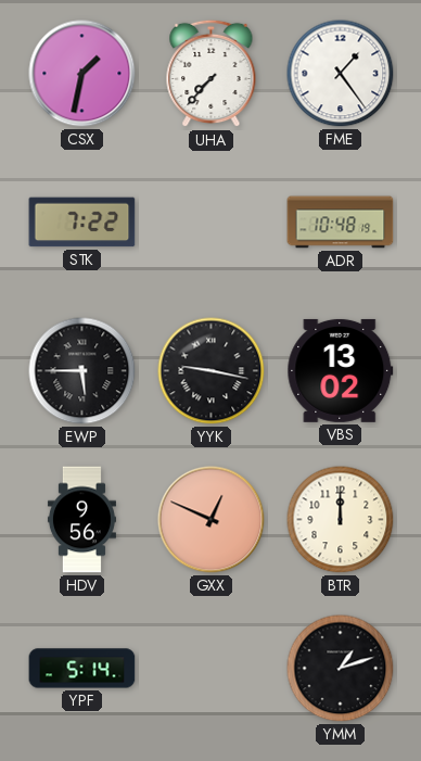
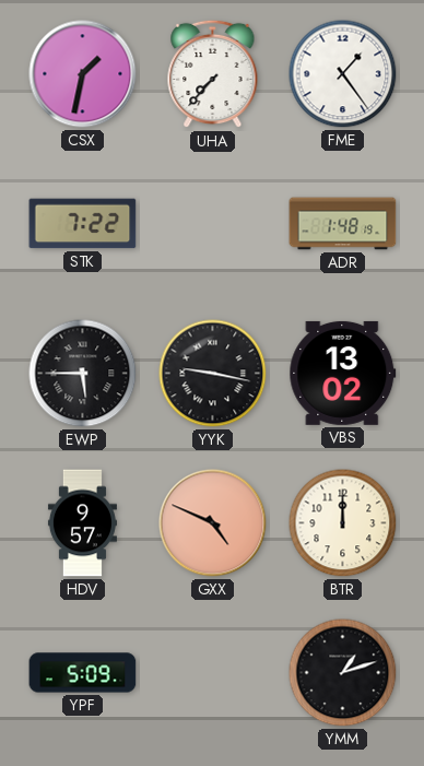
ADR: 10:48 -> 1:48
HDV: 9:56 -> 9:57
GXX: 12:49 -> 4:49
YPF: 5:14 -> 5:09
